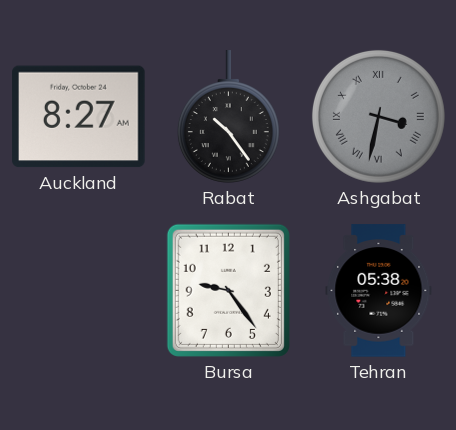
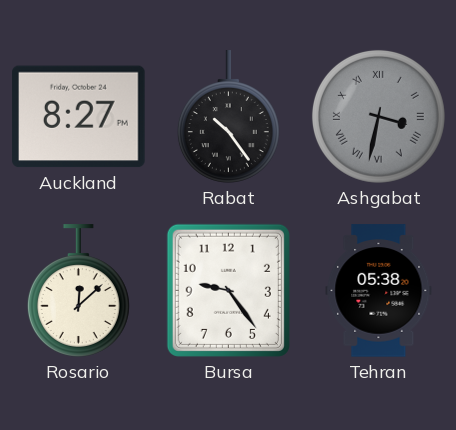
Auckland: 8:27 AM -> 8:27 PM
Rosario: none -> 12:08
